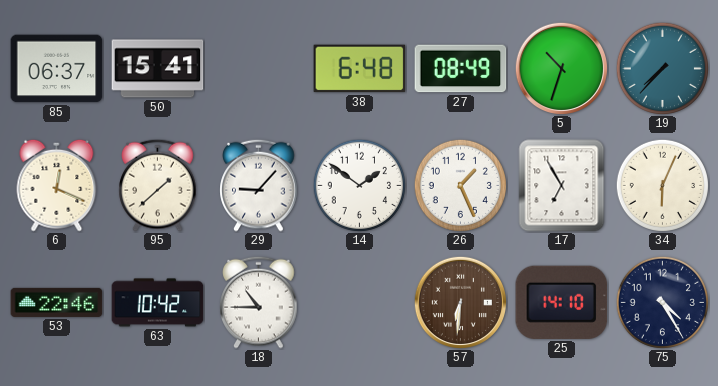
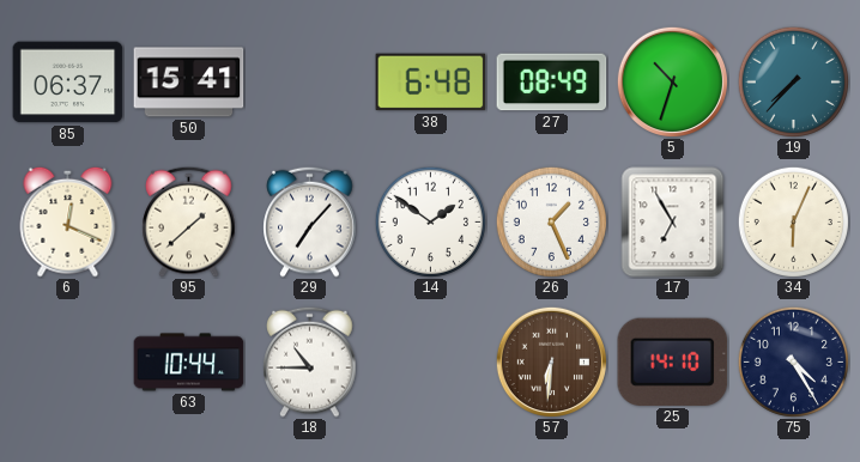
29: 9:07 -> 7:07
53: 22:46 -> none
63: 10:42 -> 10:44
